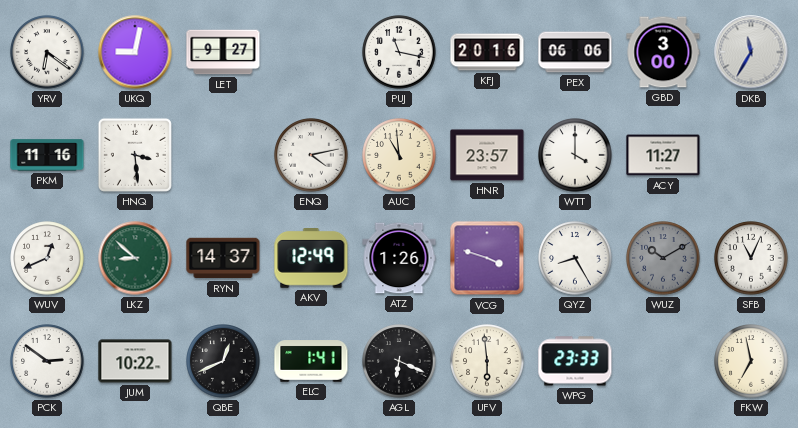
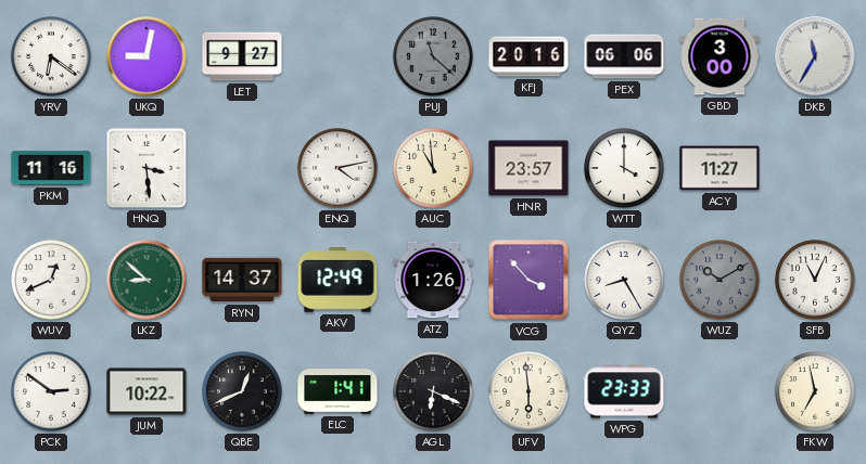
PUJ: 11:17 -> 11:22
PUJ dial: white -> grey
VCG: 3:48 -> 3:53
